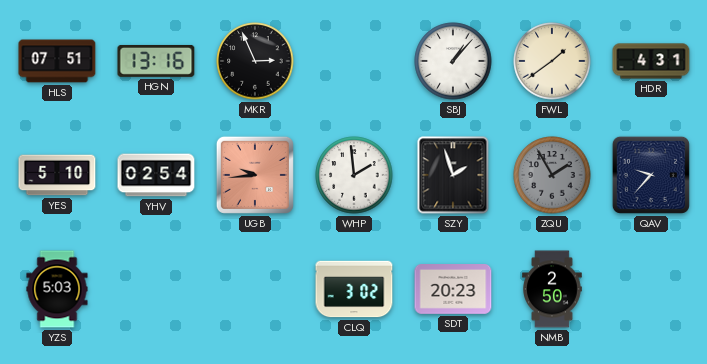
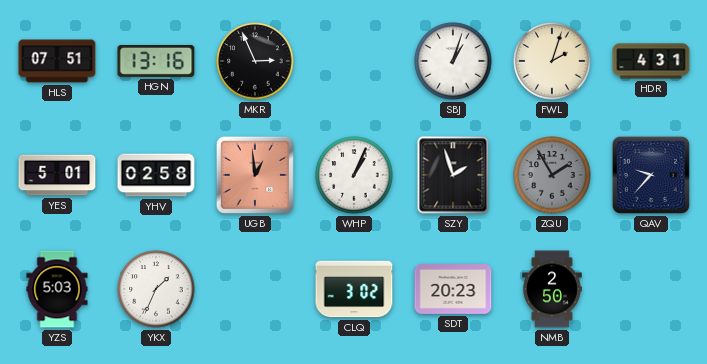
SBJ: 1:07 -> 1:03
FWL: 1:39 -> 2:03
YES: 5:10 -> 5:01
YHV: 02:54 -> 02:58
UGB: 9:44 -> 12:59
WHP: 1:59 -> 1:04
YKX: none -> 1:34
